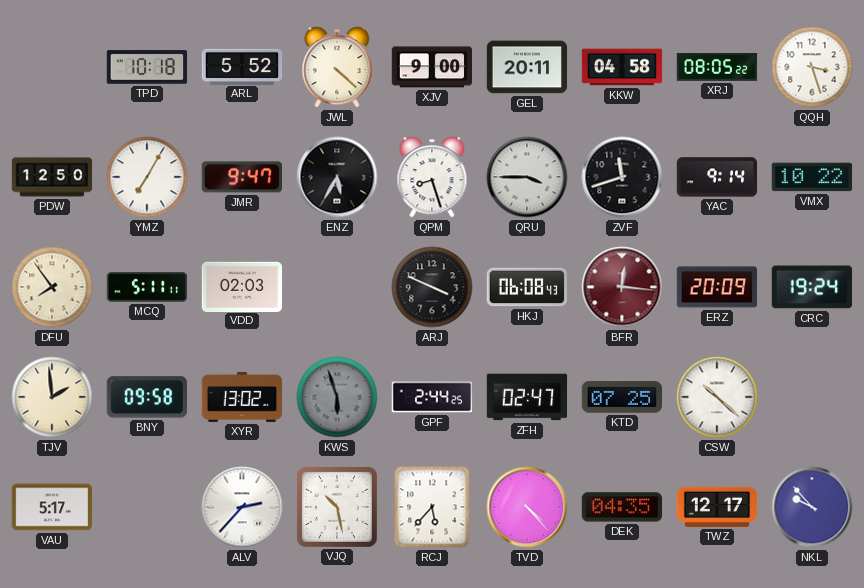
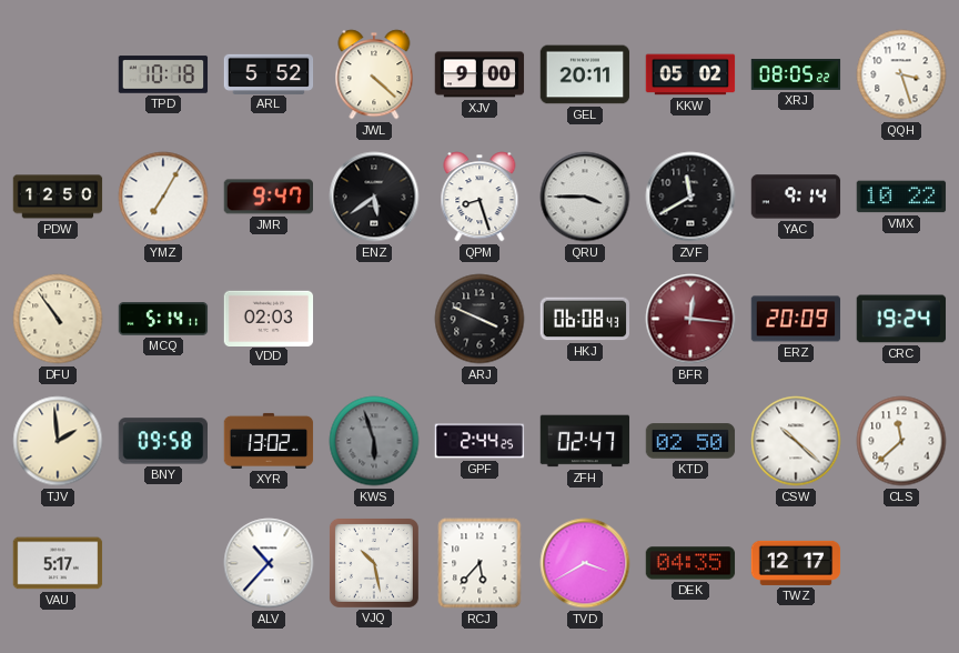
KKW: 04:58 -> 05:02
ENZ: 5:35 -> 5:39
ZVF: 11:42 -> 11:40
DFU: 7:54 -> 10:54
MCQ: 5:11 -> 5:14
KTD: 07:25 -> 02:50
CLS: none -> 11:38
ALV: 2:37 -> 10:37
TVD: 4:23 -> 3:40
NKL: 9:53 -> none
